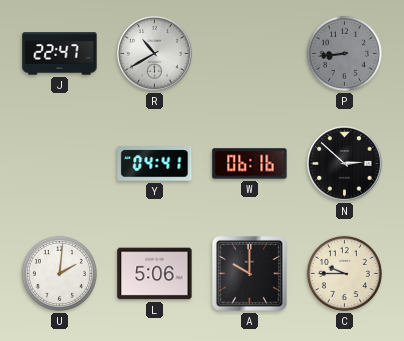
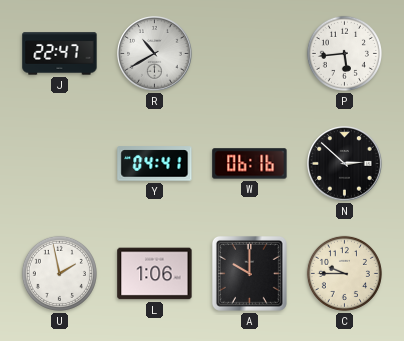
P: 8:44 -> 5:44
P dial: grey -> white
U: 2:01 -> 1:58
L: 5:06 -> 1:06
